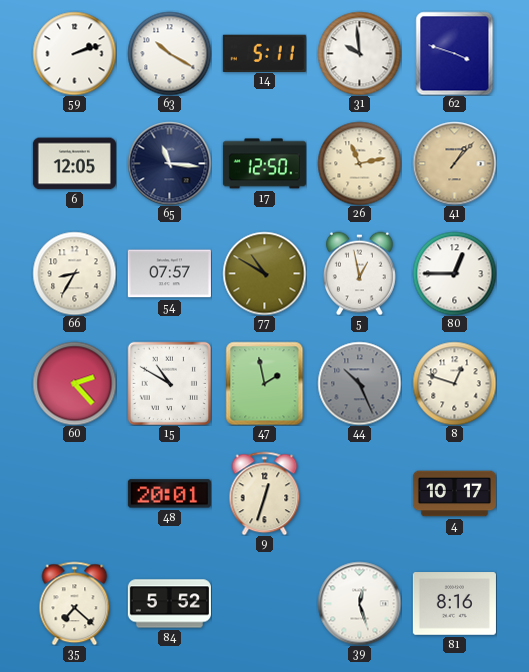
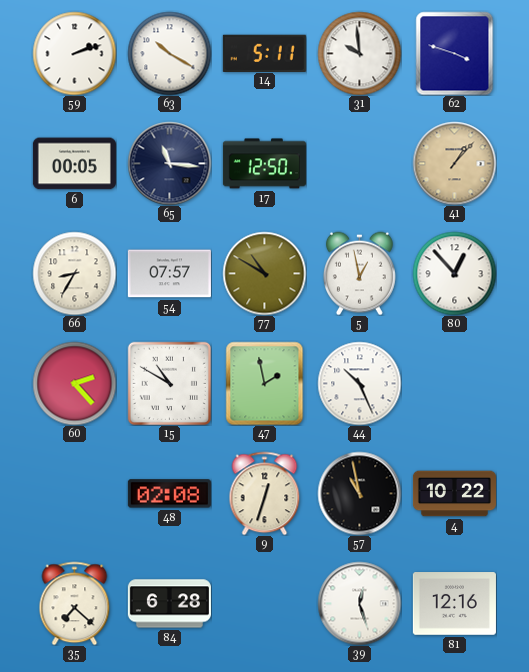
6: 12:05 -> 00:05
26: 11:13 -> none
80: 12:45 -> 12:53
44 dial: grey -> white
8: 12:48 -> none
48: 20:01 -> 02:08
57: none -> 10:58
4: 10:17 -> 10:22
84: 5:52 -> 6:28
81: 8:16 -> 12:16
